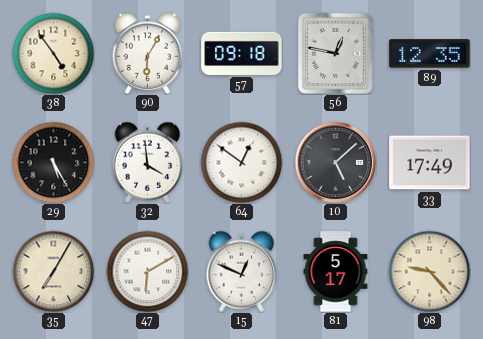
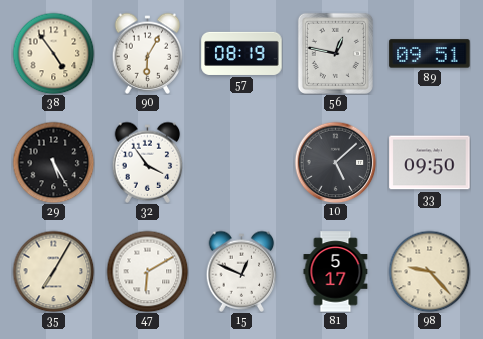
57: 09:18 -> 08:19
89: 12:35 -> 09:51
32: 3:59 -> 3:54
64: 12:51 -> none
33: 17:49 -> 09:50
